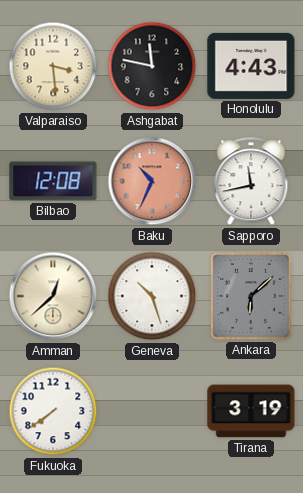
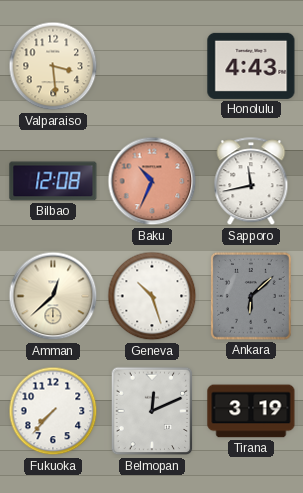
Ashgabat: 11:47 -> none
Fukuoka: 7:39 -> 7:37
Belmopan: none -> 12:11
